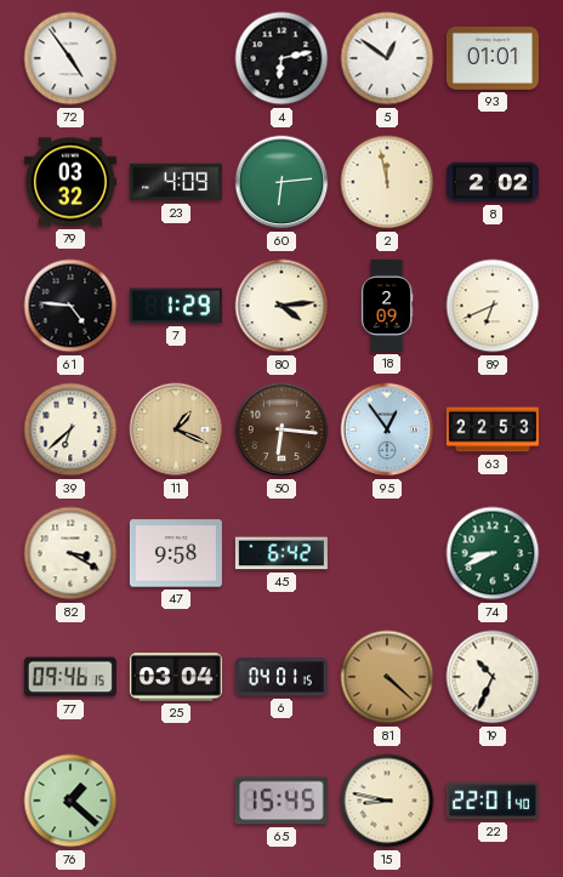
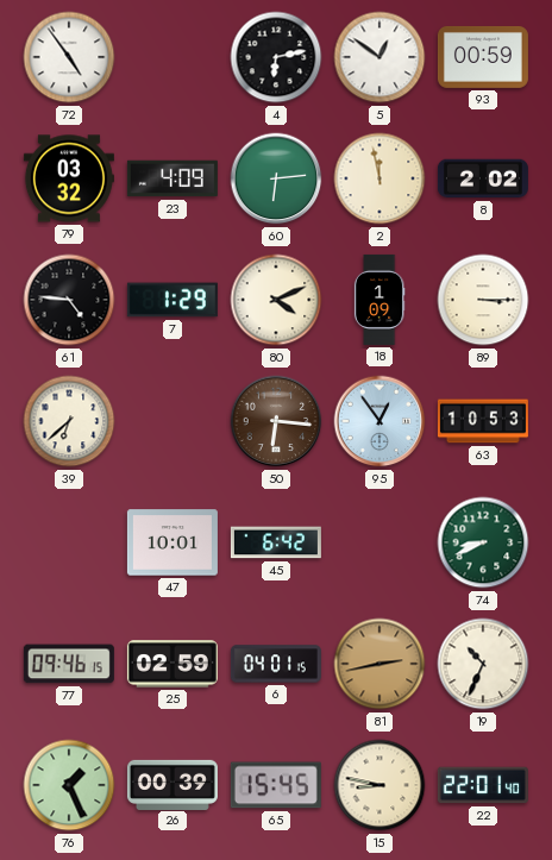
93: 01:01 -> 00:59
80: 4:14 -> 4:11
18: 2:09 -> 1:09
89: 6:41 -> 3:15
11: 1:19 -> none
63: 22:53 -> 10:53
82: 3:20 -> none
47: 9:58 -> 10:01
25: 03:04 -> 02:59
81: 4:22 -> 2:43
76: 1:22 -> 1:26
26: none -> 00:39
